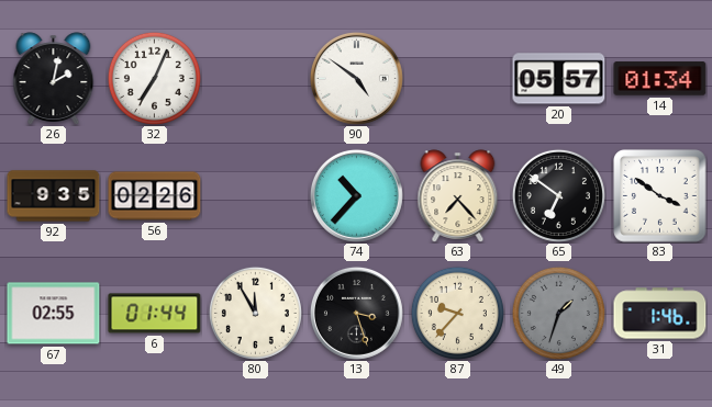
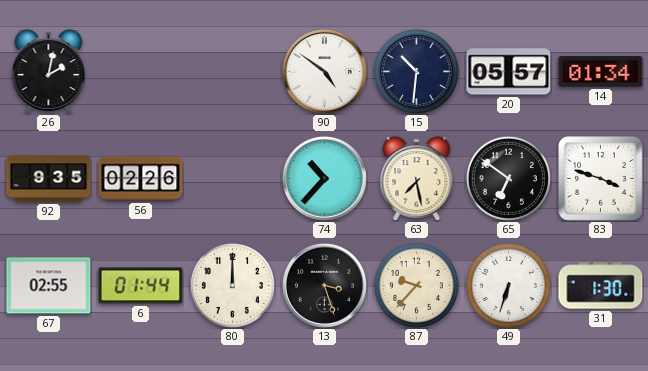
32: 7:04 -> none
15: none -> 10:31
63: 7:23 -> 7:28
83: 3:51 -> 3:48
80: 11:55 -> 12:00
49: 1:33 -> 6:33
49 dial: grey -> white
31: 1:46 -> 1:30
